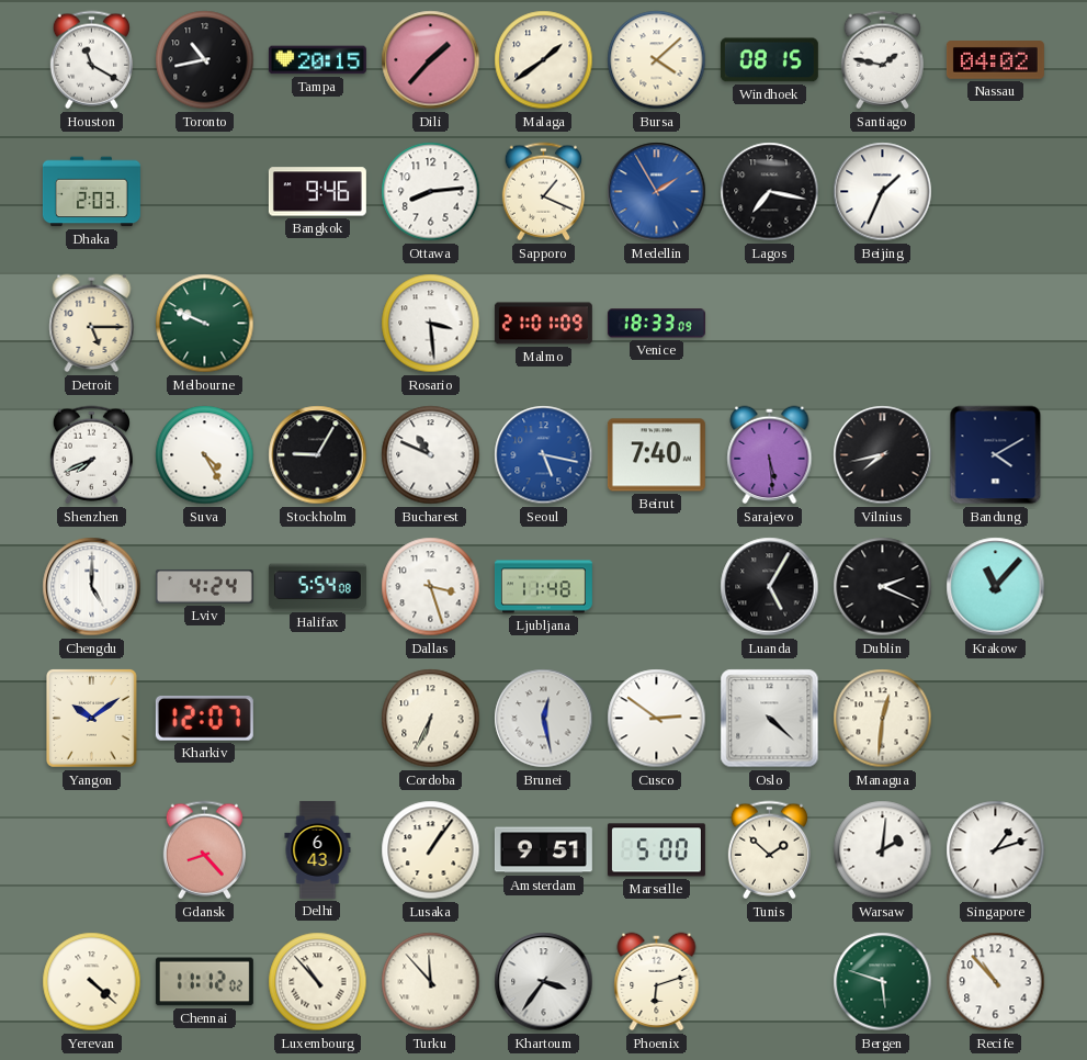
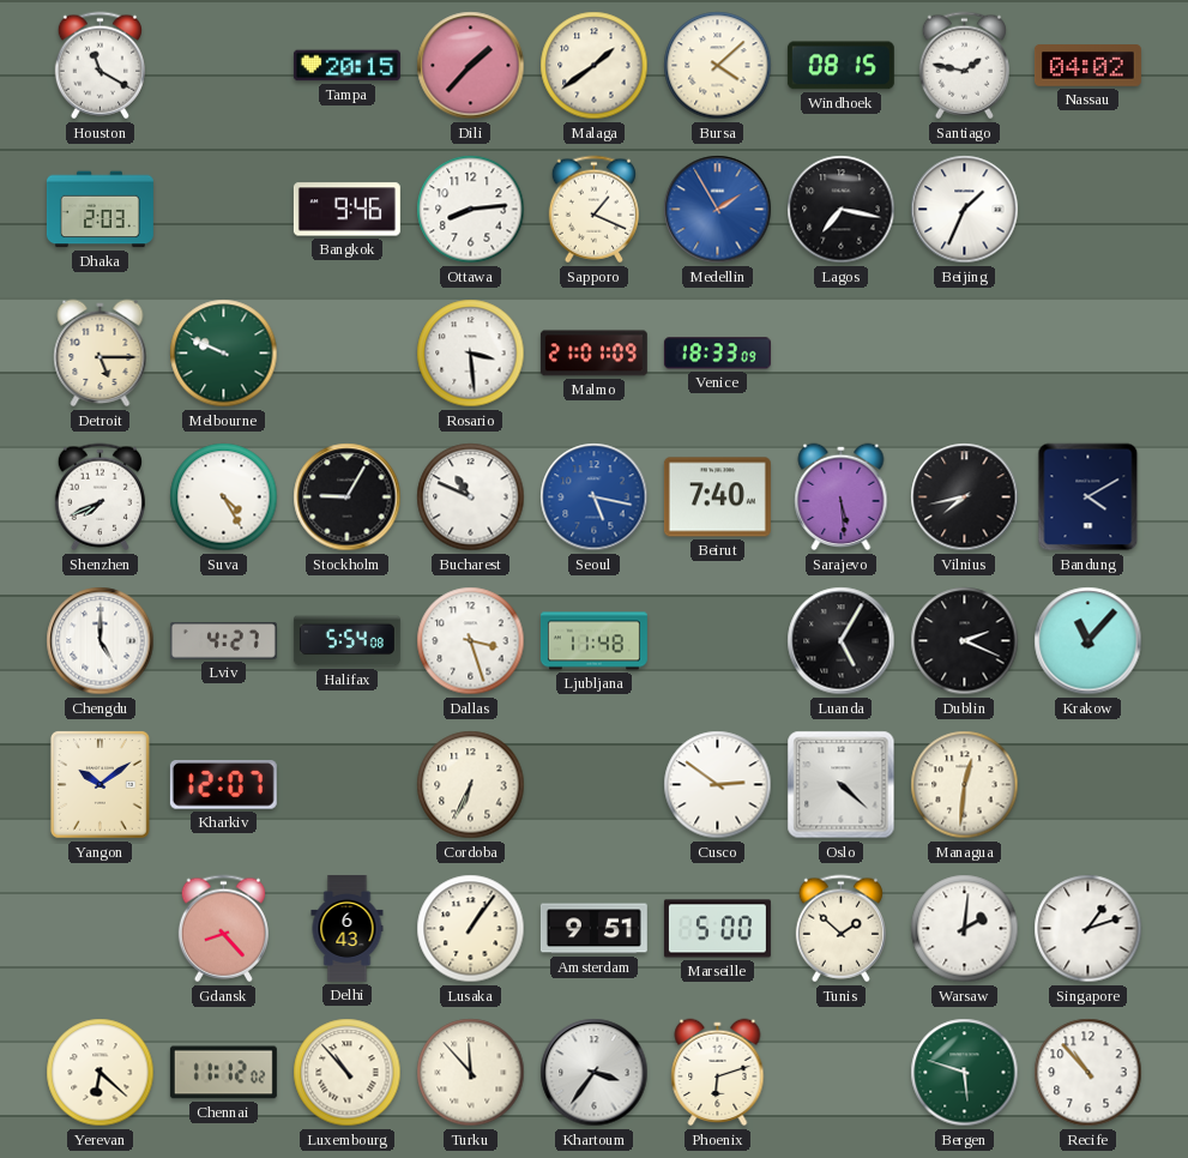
Toronto: 10:43 -> none
Lviv: 4:24 -> 4:27
Brunei: 12:28 -> none
Yerevan: 4:22 -> 6:22
